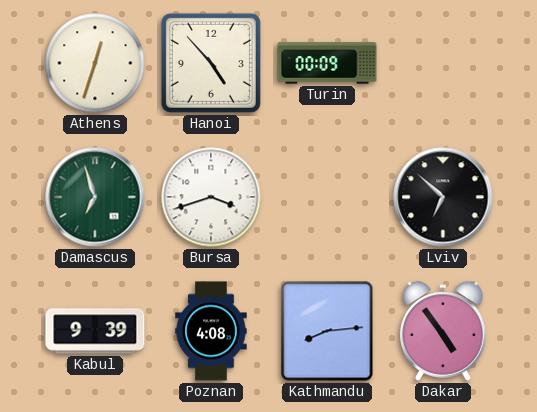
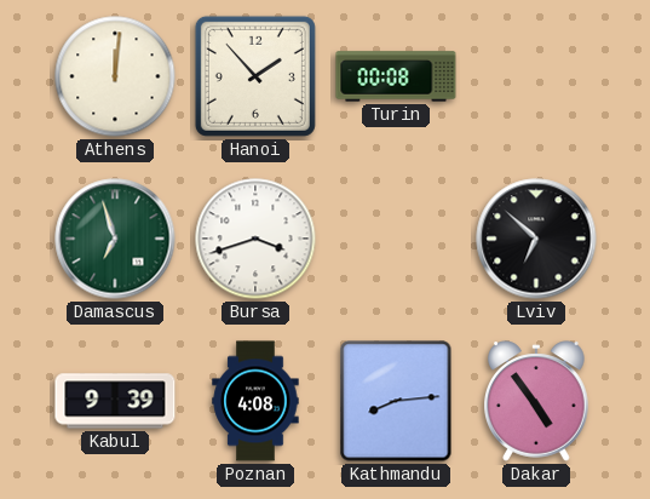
Athens: 12:33 -> 12:01
Hanoi: 4:53 -> 1:53
Turin: 00:09 -> 00:08
